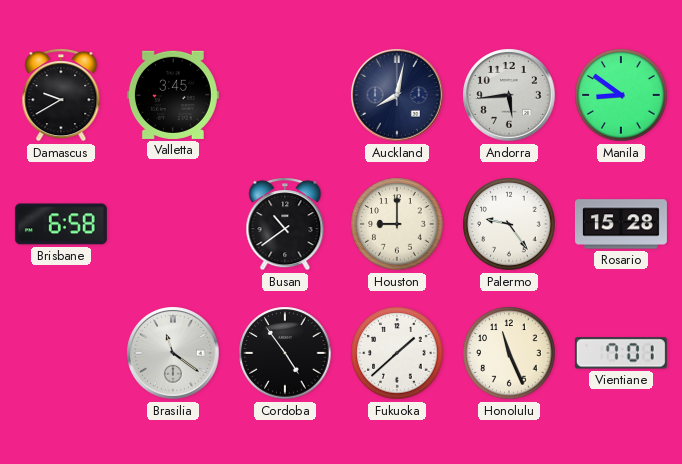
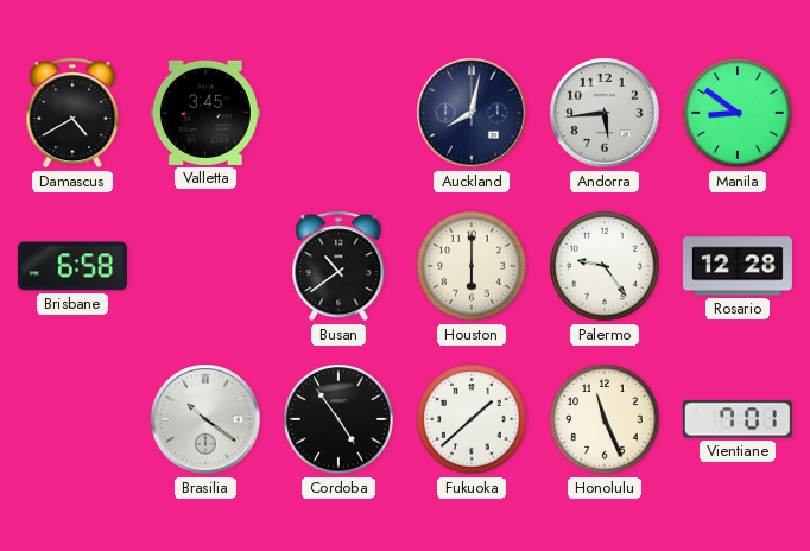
Damascus: 9:40 -> 4:40
Houston: 9:00 -> 6:00
Rosario: 15:28 -> 12:28
Brasilia: 11:21 -> 10:21
